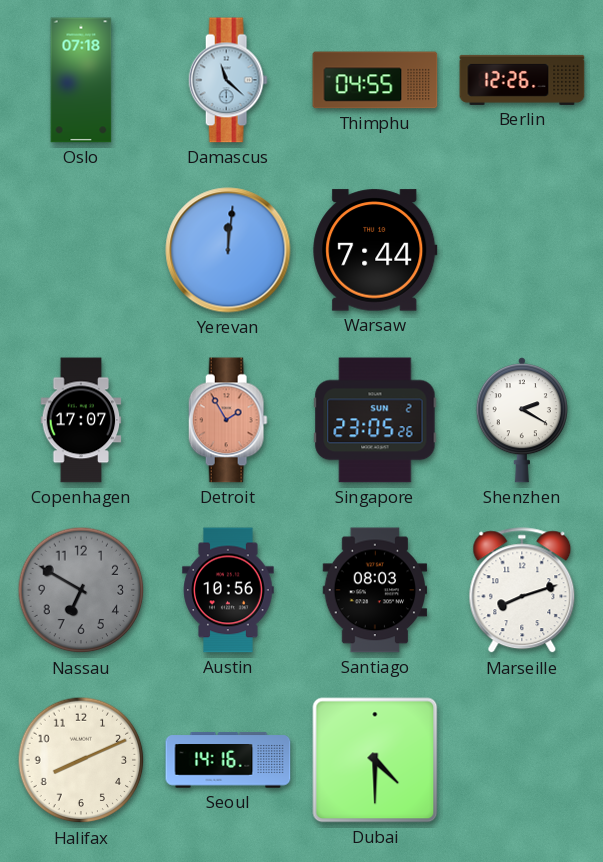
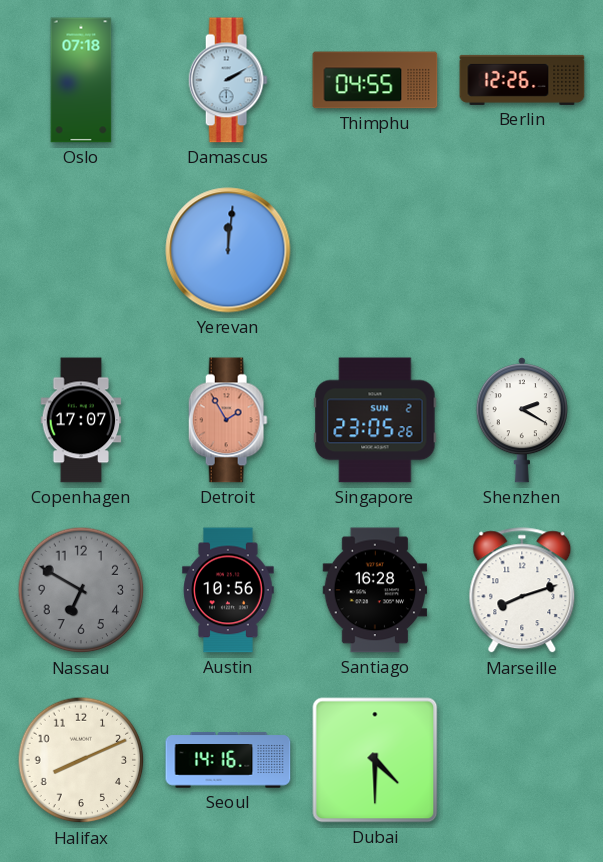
Damascus: 11:22 -> 2:10
Warsaw: 7:44 -> none
Santiago: 08:03 -> 16:28
